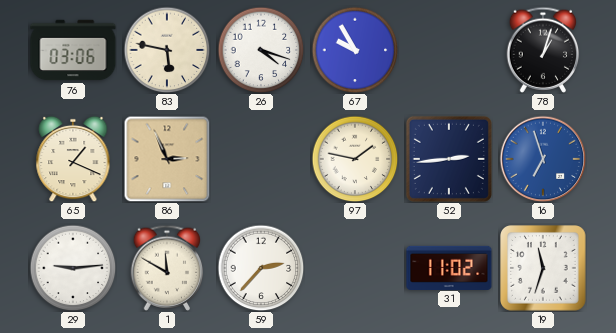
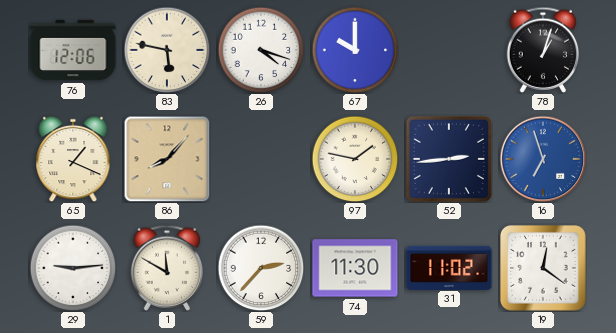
76: 03:06 -> 12:06
67: 9:55 -> 10:00
86: 2:56 -> 8:07
74: none -> 11:30
19: 11:33 -> 12:21
